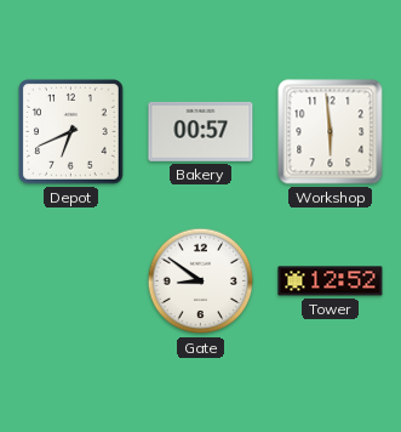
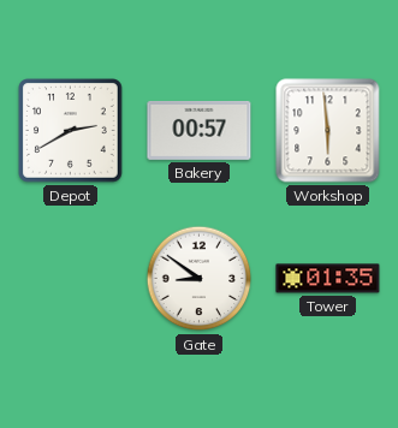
Depot: 6:41 -> 2:40
Tower: 12:52 -> 01:35
